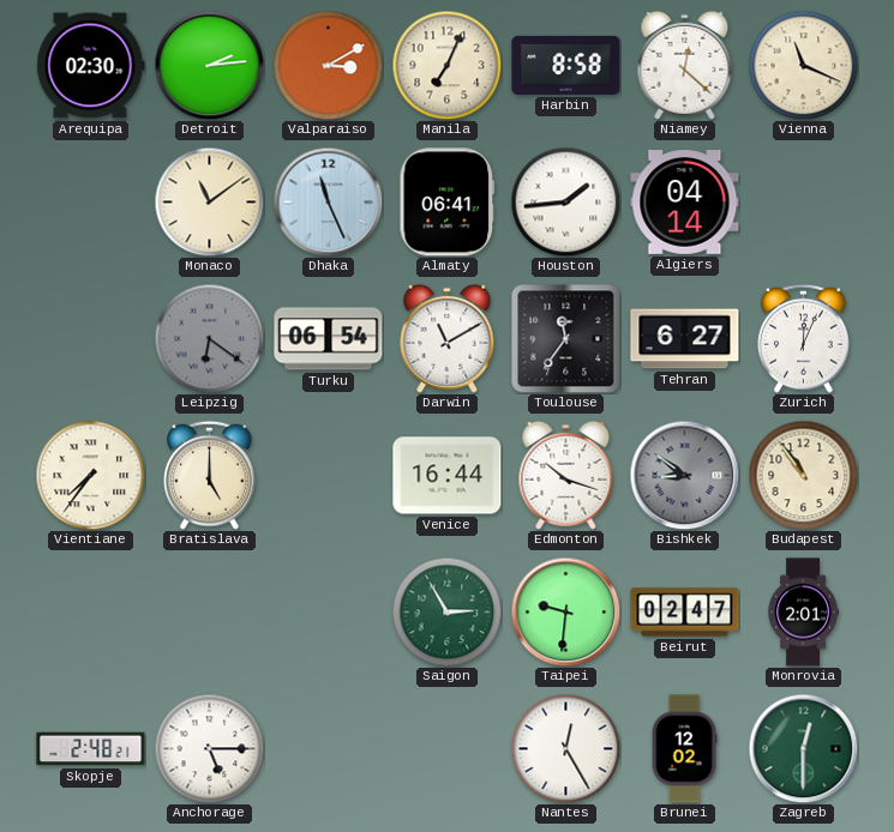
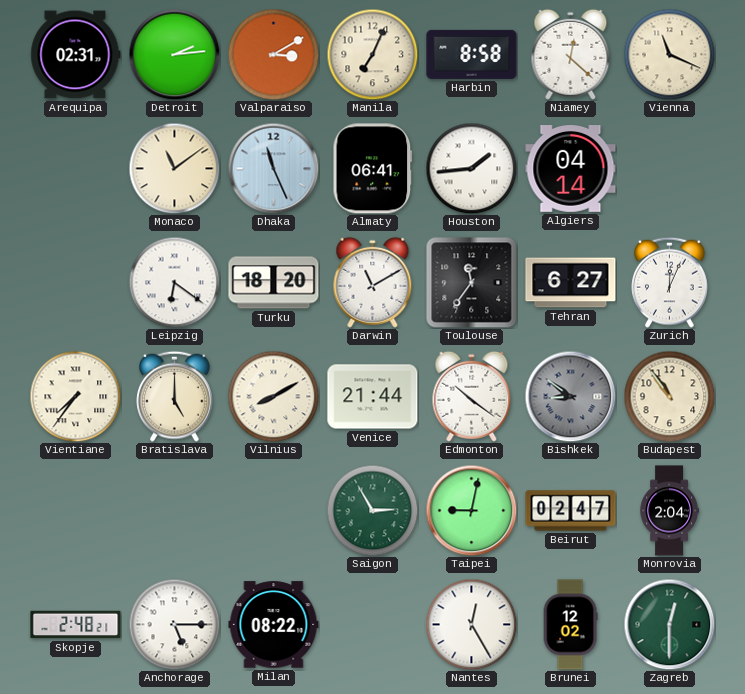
Arequipa: 02:30 -> 02:31
Leipzig dial: grey -> white
Turku: 06:54 -> 18:20
Vilnius: none -> 8:10
Venice: 16:44 -> 21:44
Edmonton: 10:18 -> 10:21
Taipei: 9:31 -> 9:02
Monrovia: 2:01 -> 2:04
Milan: none -> 08:22
